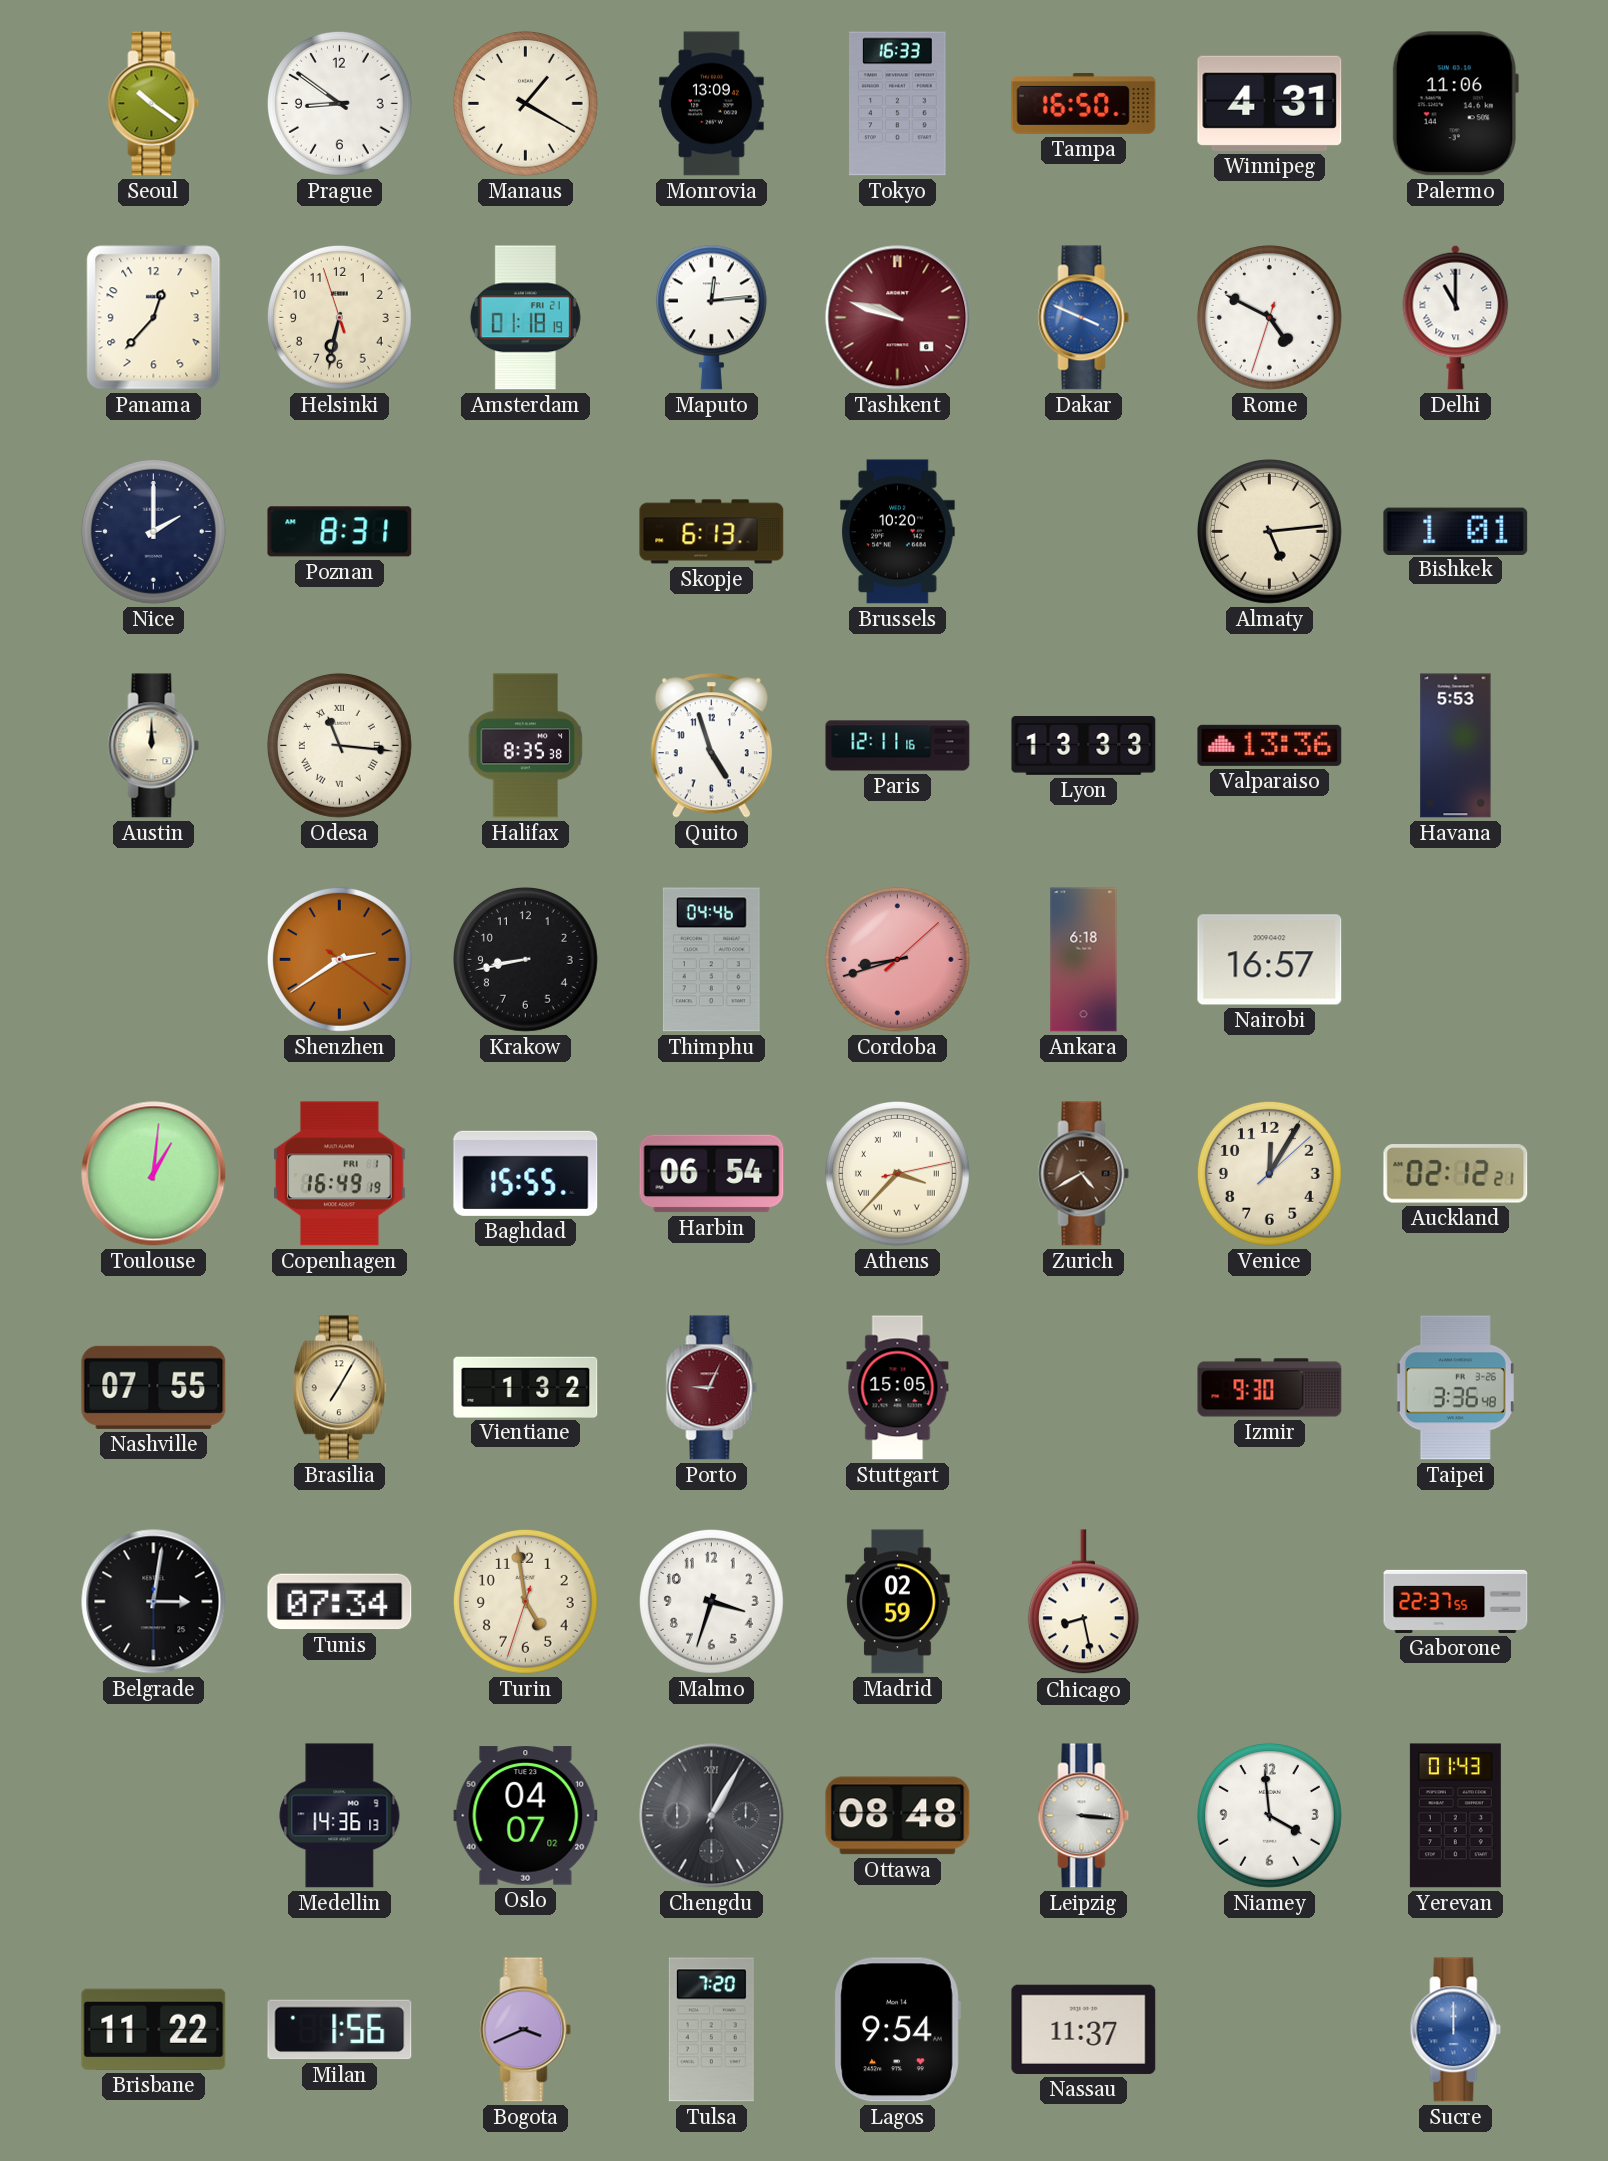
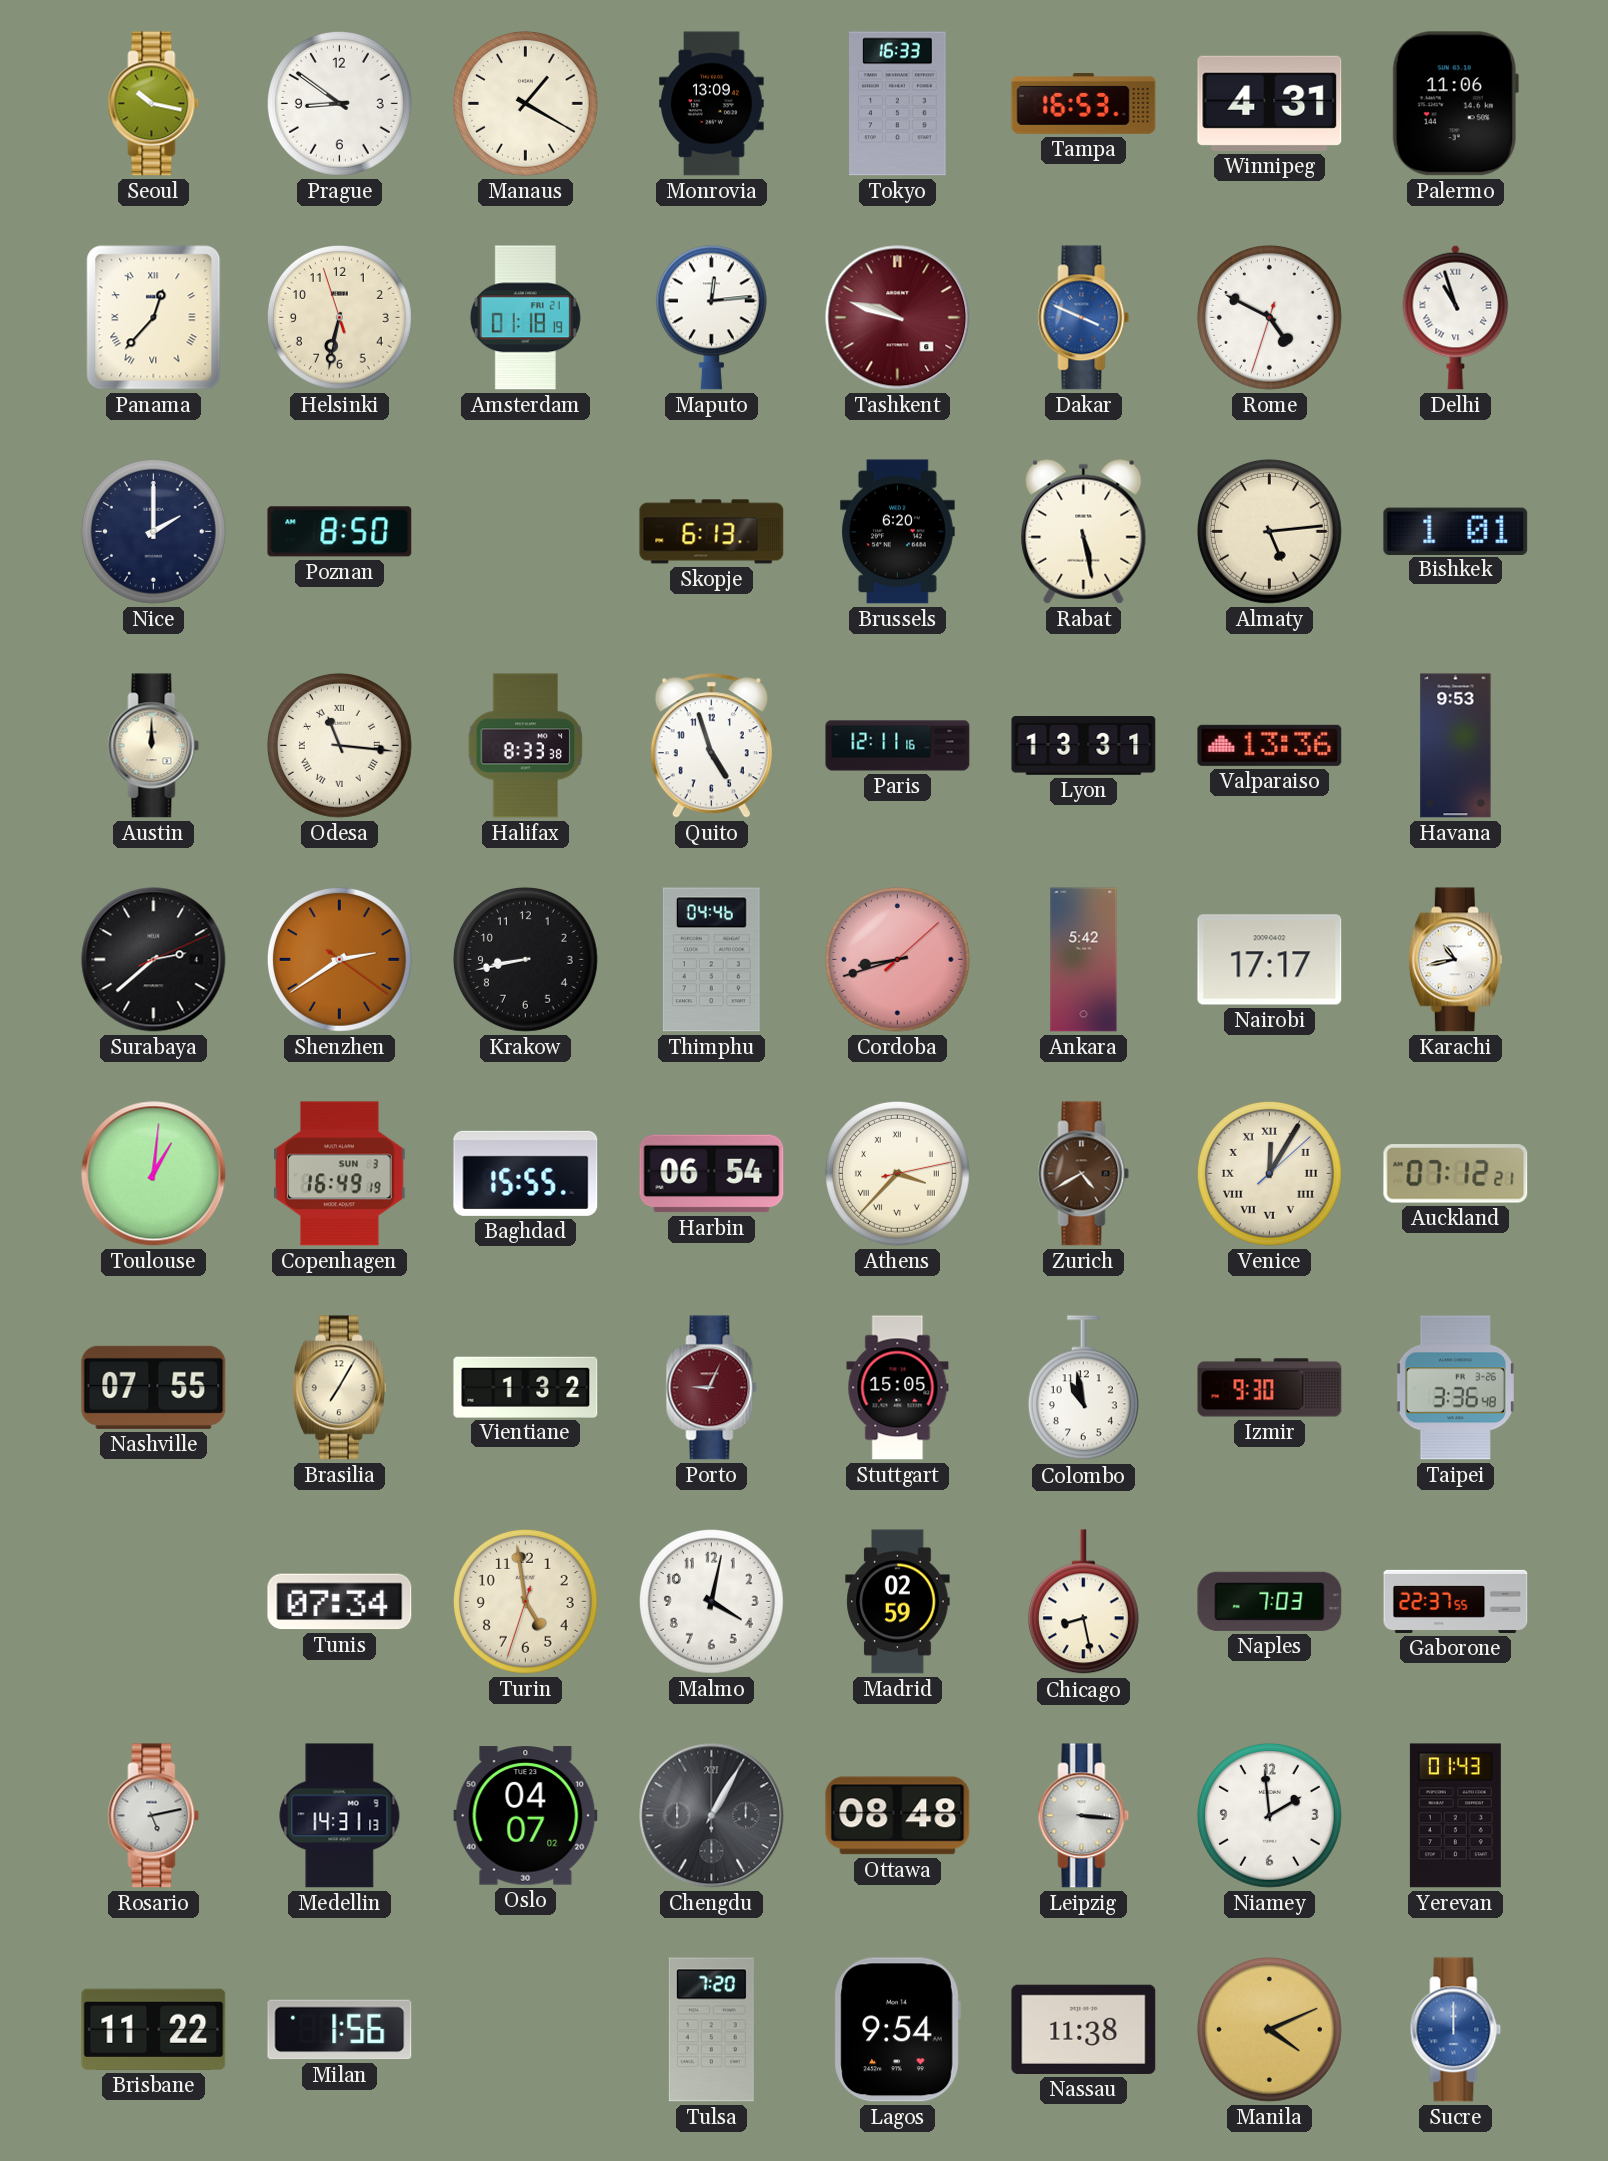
Seoul: 10:21 -> 10:17
Tampa: 16:50 -> 16:53
Panama numerals: Arabic -> Roman
Delhi: 11:00 -> 10:57
Poznan: 8:31 -> 8:50
Brussels: 10:20 -> 6:20
Rabat: none -> 5:28
Halifax: 8:35 -> 8:33
Lyon: 13:33 -> 13:31
Havana: 5:53 -> 9:53
Surabaya: none -> 2:38
Ankara: 6:18 -> 5:42
Nairobi: 16:57 -> 17:17
Karachi: none -> 10:43
Copenhagen date: FRI 1 -> SUN 3
Venice numerals: Arabic -> Roman
Auckland: 02:12 -> 07:12
Colombo: none -> 10:58
Belgrade: 3:01 -> none
Malmo: 3:33 -> 4:02
Naples: none -> 7:03
Rosario: none -> 5:13
Medellin: 14:36 -> 14:31
Niamey: 3:59 -> 1:59
Bogota: 3:41 -> none
Nassau: 11:37 -> 11:38
Manila: none -> 4:11
